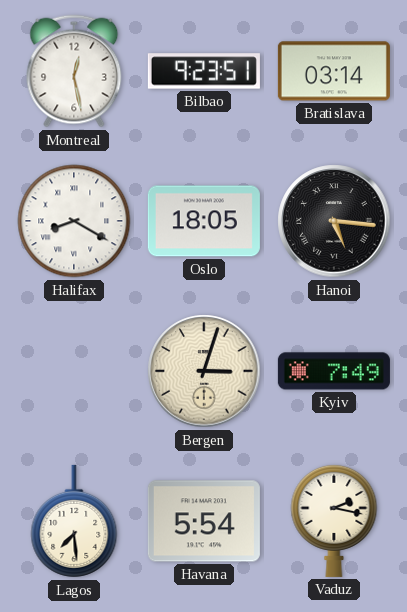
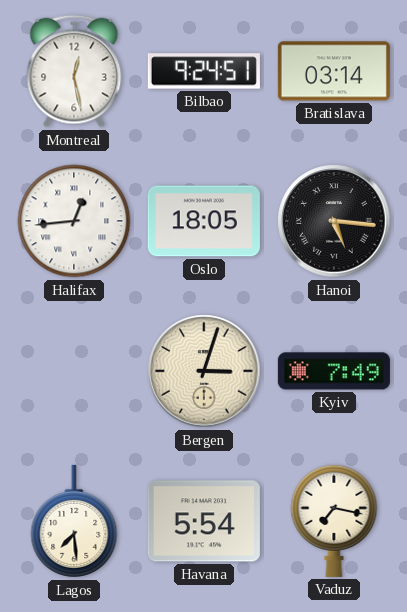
Bilbao: 9:23 -> 9:24
Halifax: 8:20 -> 12:44
Vaduz: 2:17 -> 7:17
